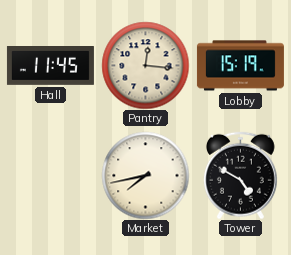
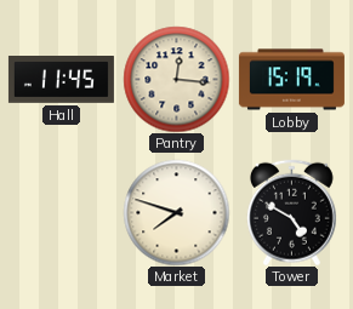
Market: 7:43 -> 7:48
